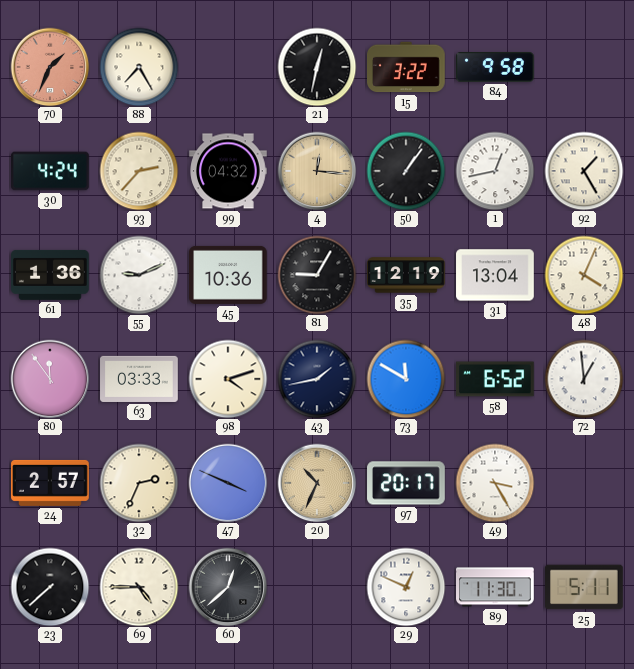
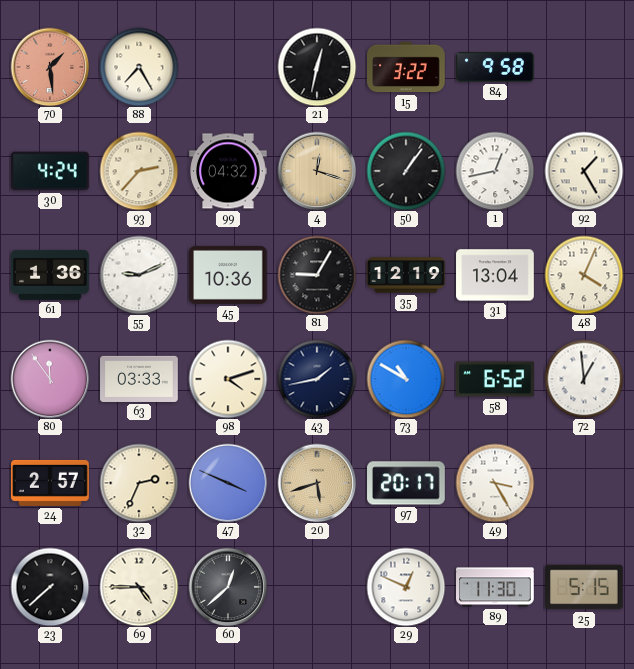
70: 1:34 -> 1:29
4: 12:16 -> 12:18
73: 11:50 -> 10:50
20: 10:34 -> 5:42
25: 5:11 -> 5:15
